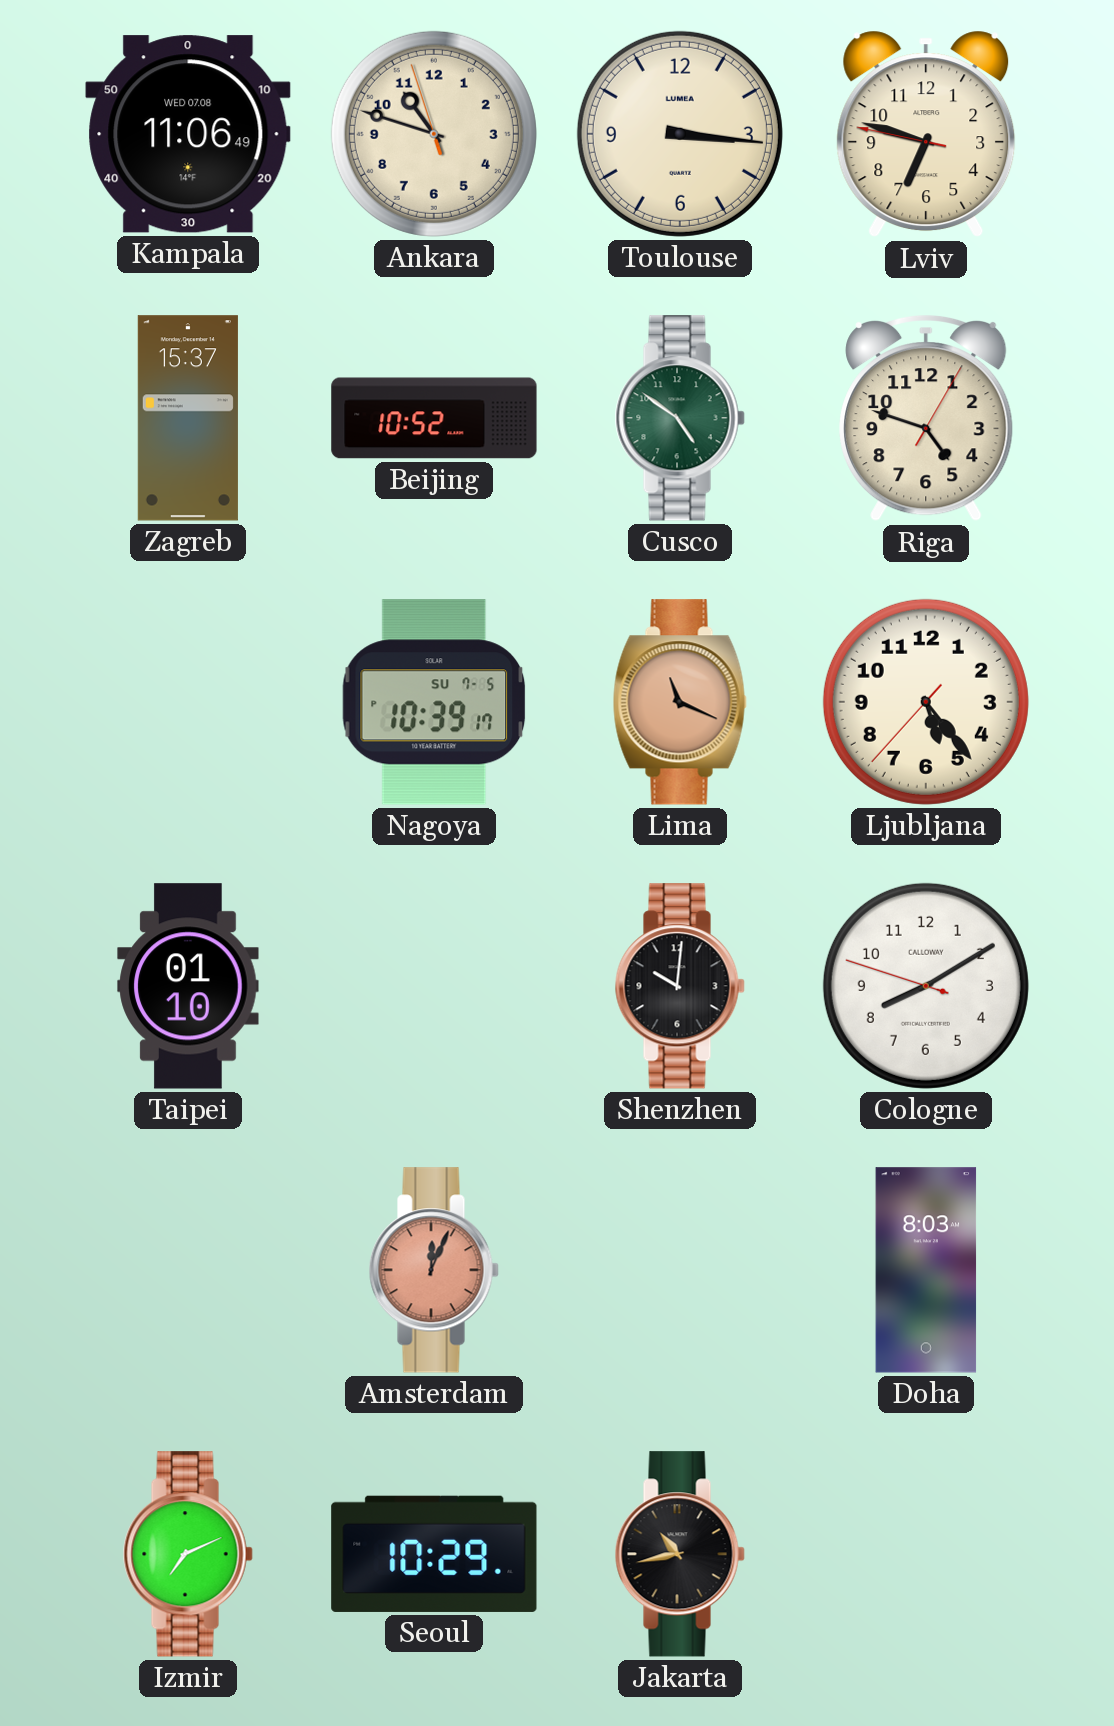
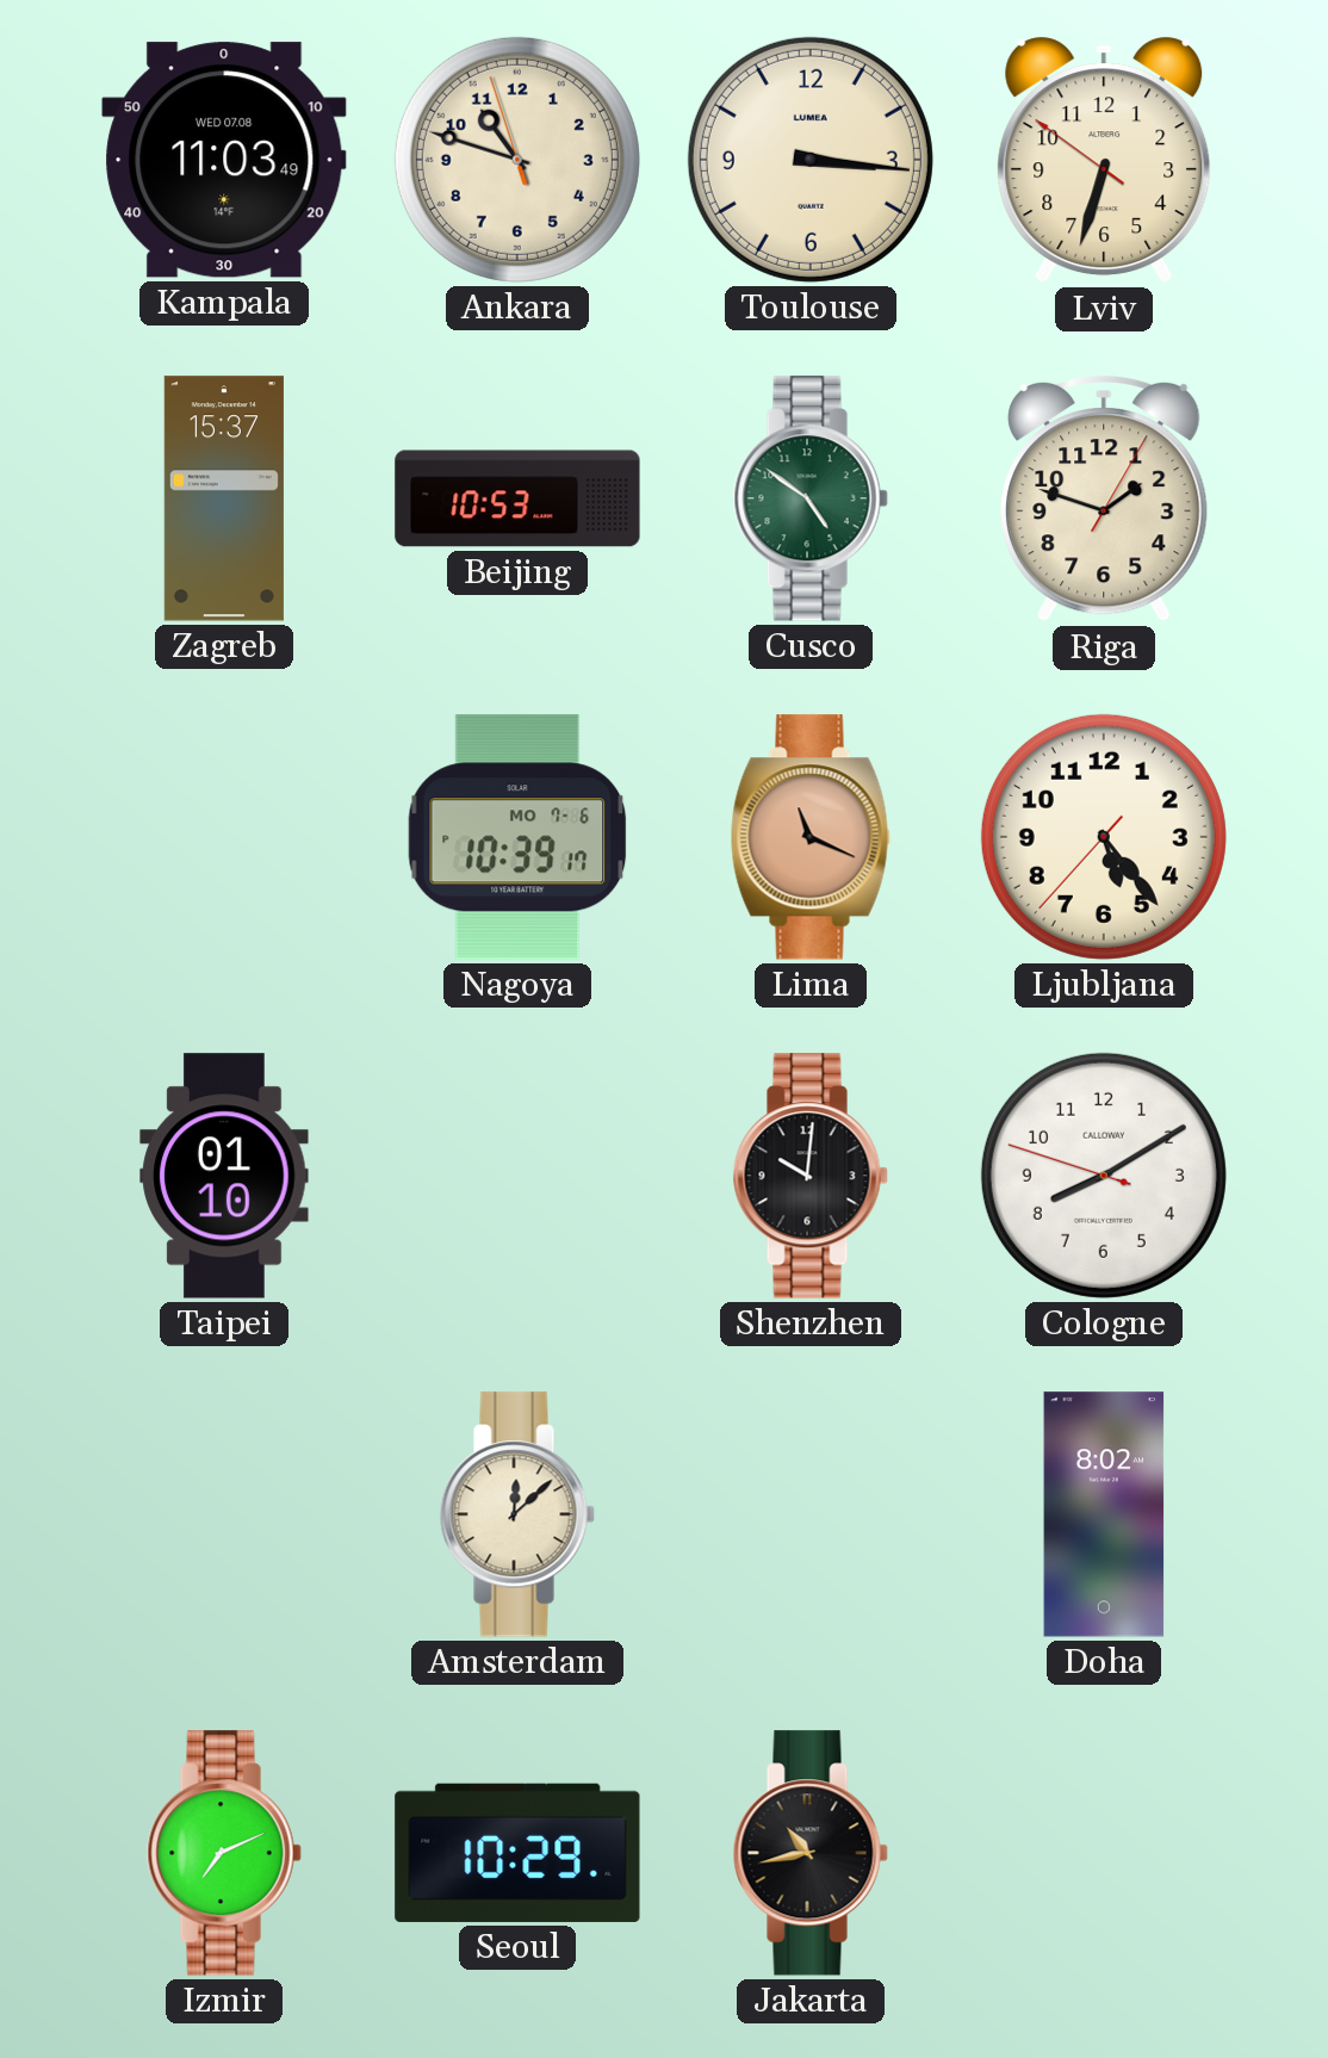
Kampala: 11:06 -> 11:03
Lviv: 6:47 -> 6:32
Beijing: 10:52 -> 10:53
Riga: 4:48 -> 1:48
Nagoya date: SU 7-5 -> MO 7-6
Amsterdam: 12:04 -> 12:08
Amsterdam dial: salmon -> cream
Doha: 8:03 -> 8:02
